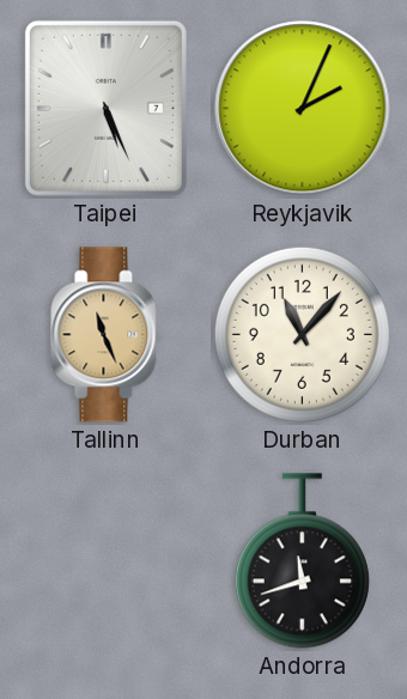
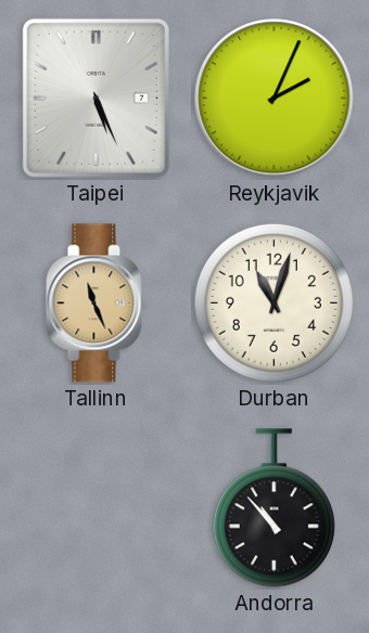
Durban: 11:07 -> 11:03
Andorra: 11:42 -> 10:53
